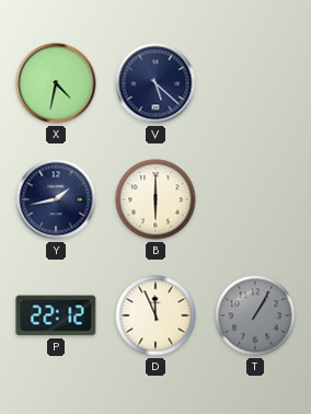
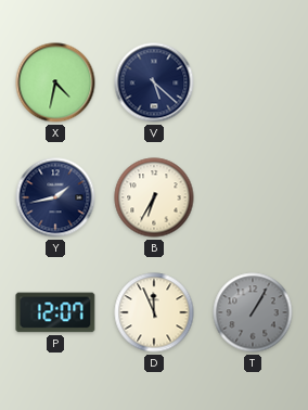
B: 6:00 -> 6:35
P: 22:12 -> 12:07
